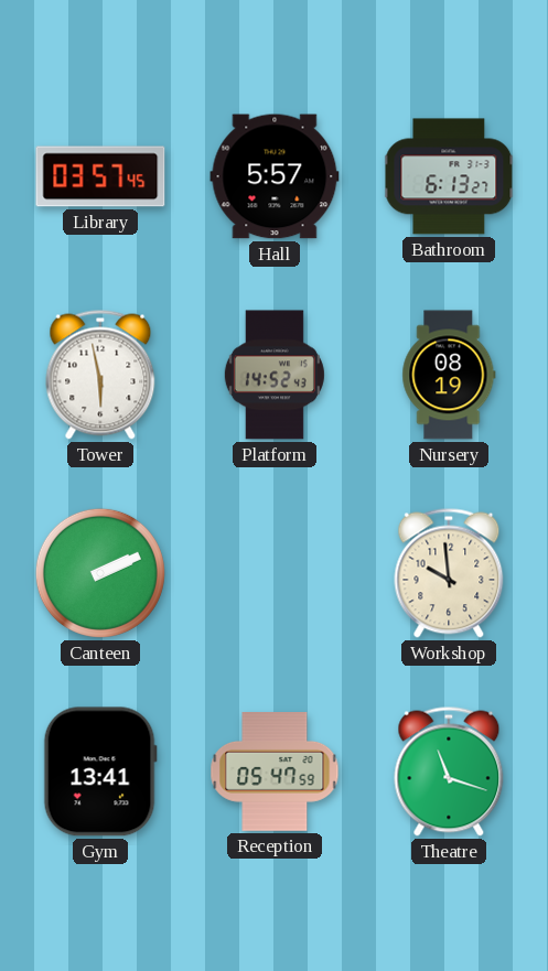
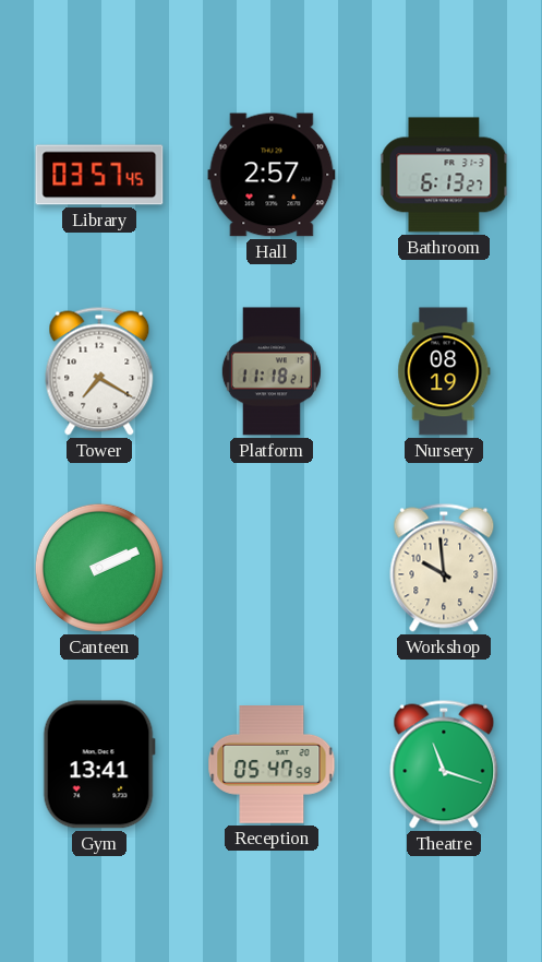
Hall: 5:57 -> 2:57
Tower: 5:58 -> 7:20
Platform: 14:52 -> 11:18
